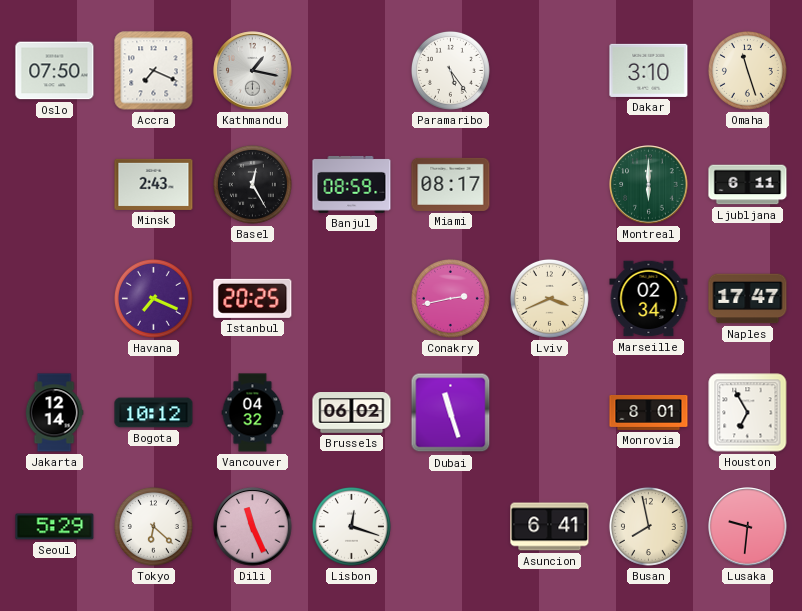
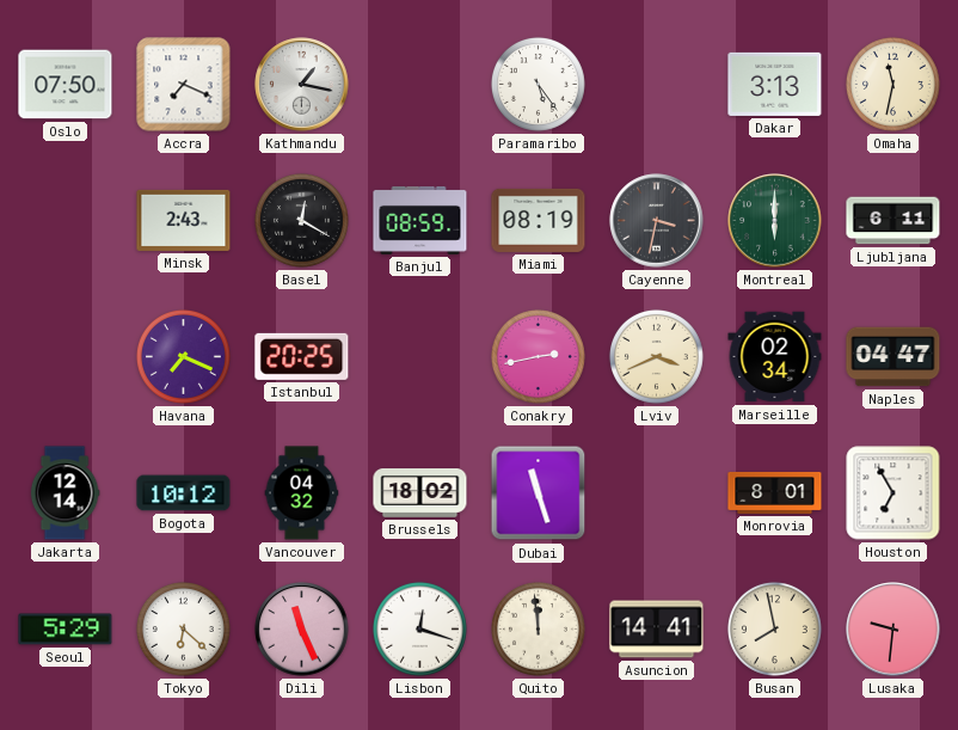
Dakar: 3:10 -> 3:13
Omaha: 11:27 -> 11:32
Basel: 12:25 -> 12:20
Miami: 08:17 -> 08:19
Cayenne: none -> 3:32
Naples: 17:47 -> 04:47
Brussels: 06:02 -> 18:02
Quito: none -> 11:59
Asuncion: 6:41 -> 14:41
